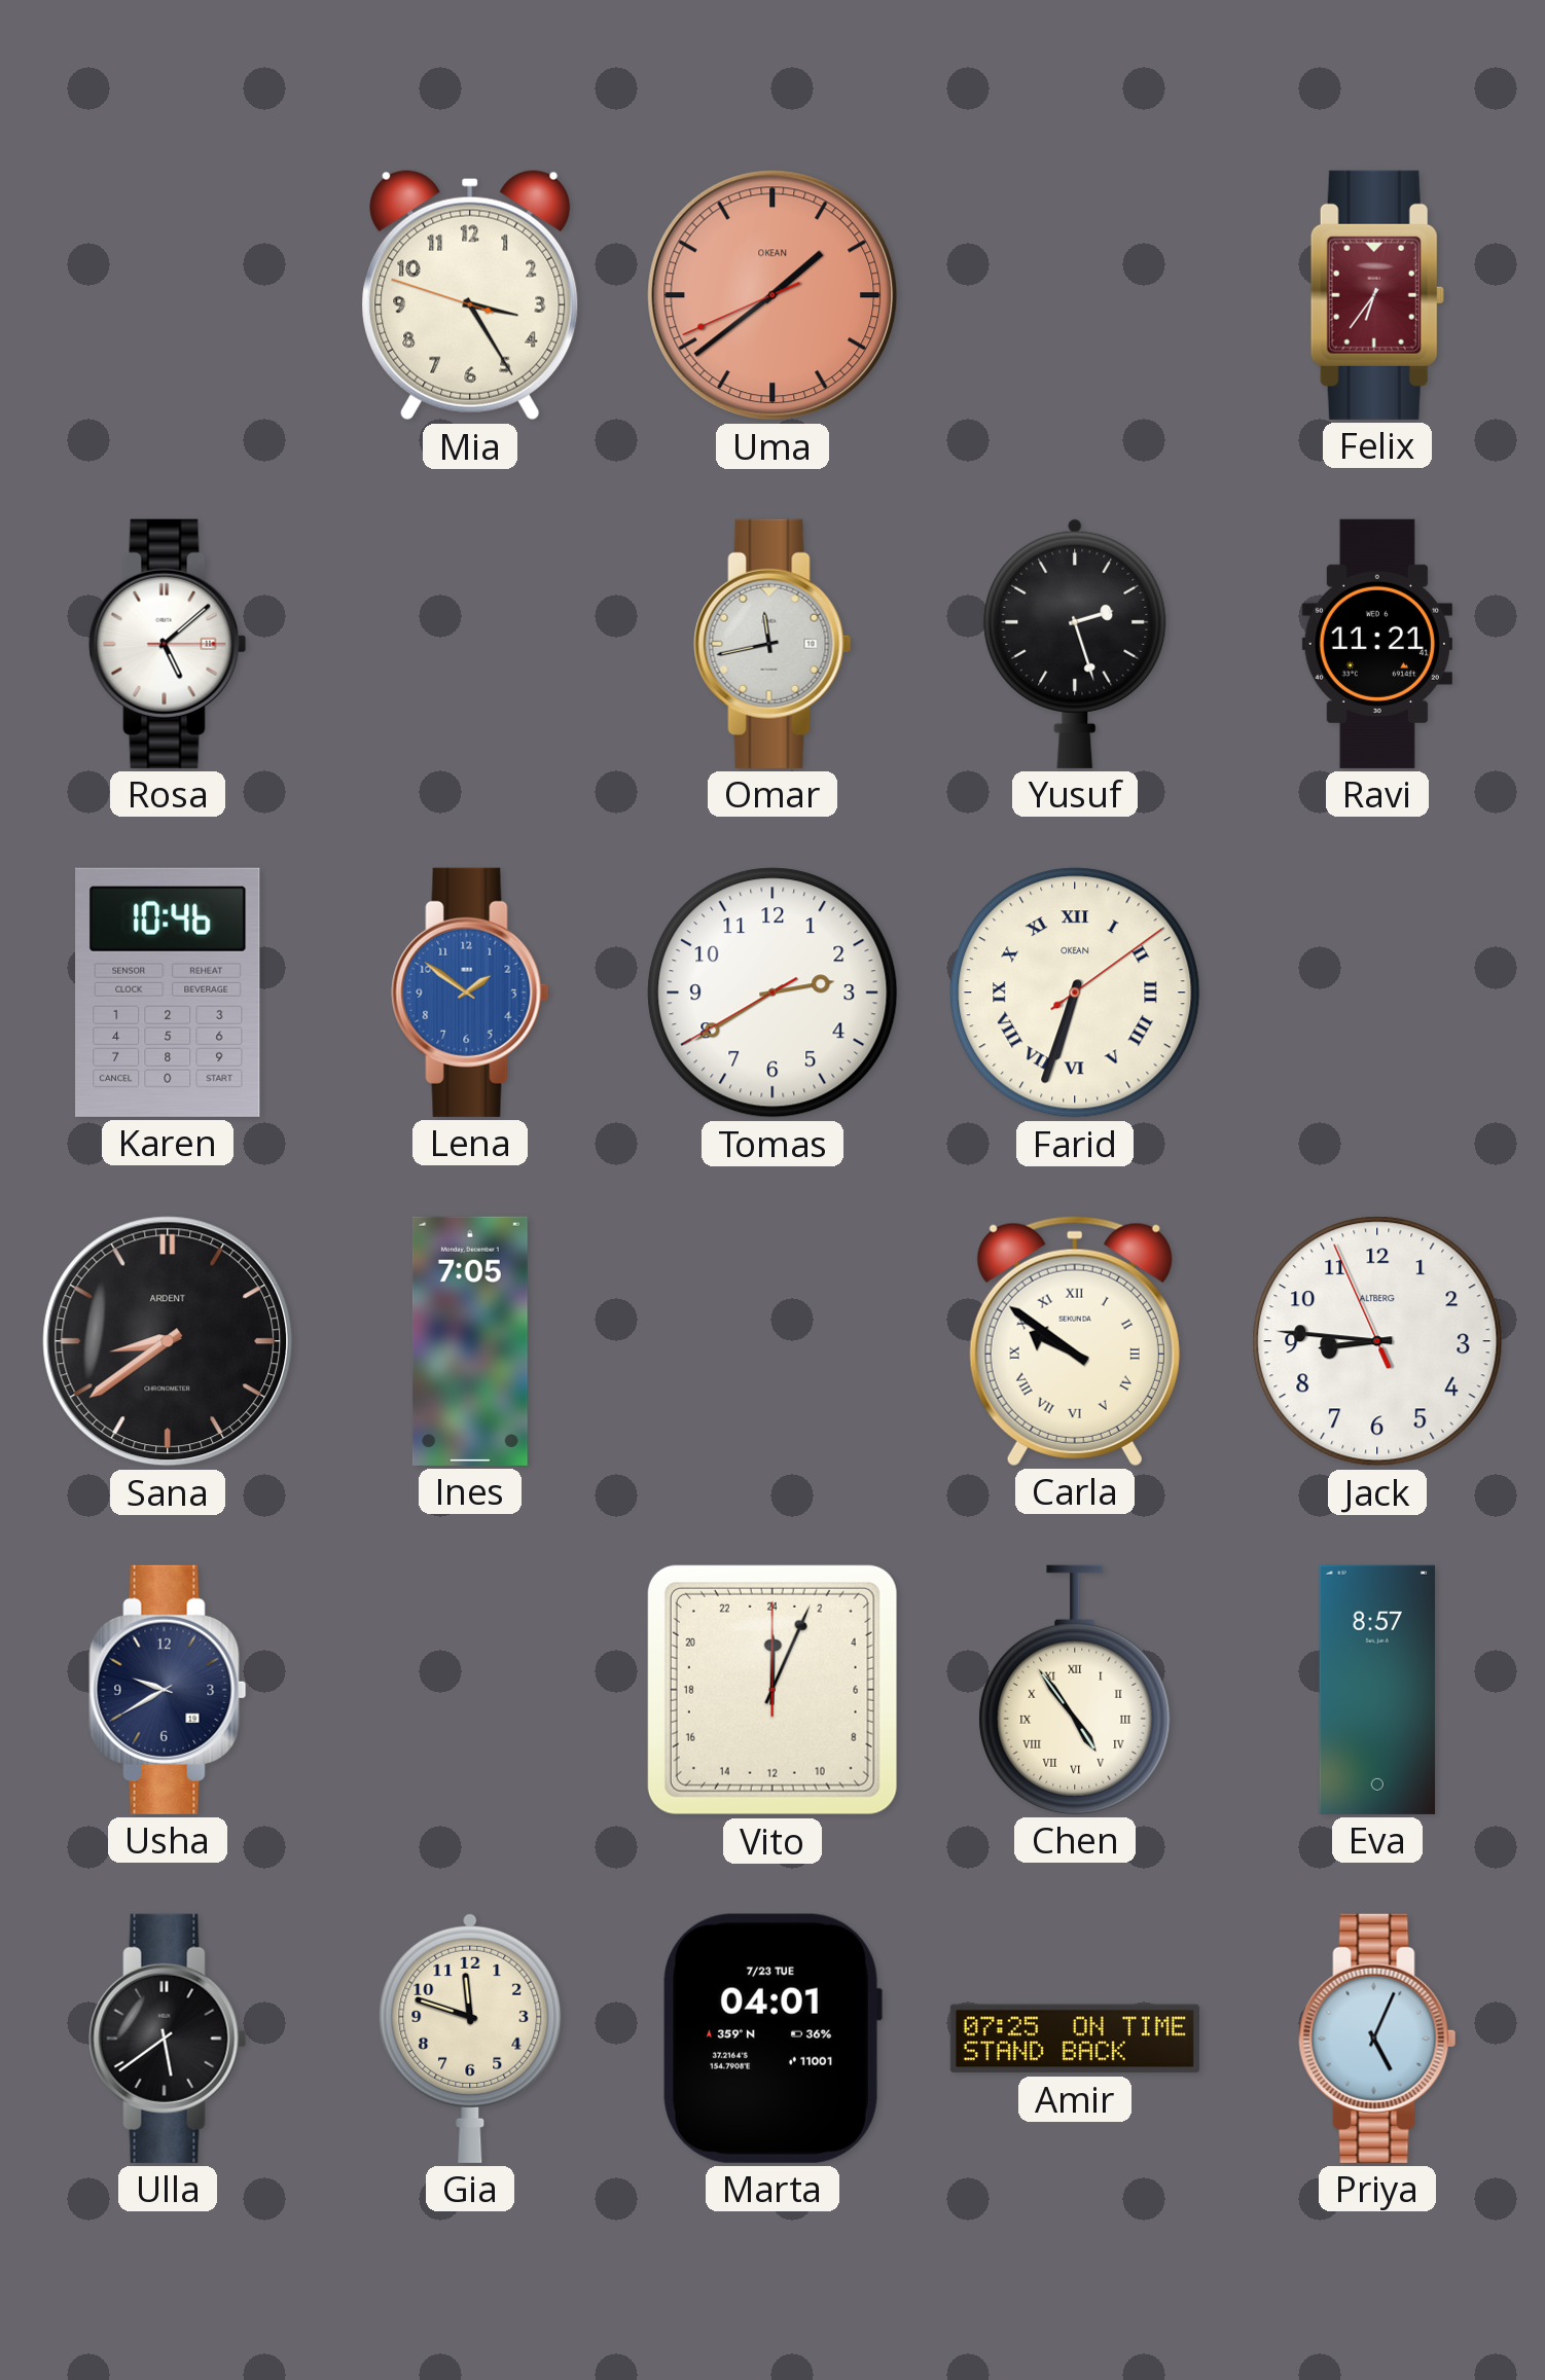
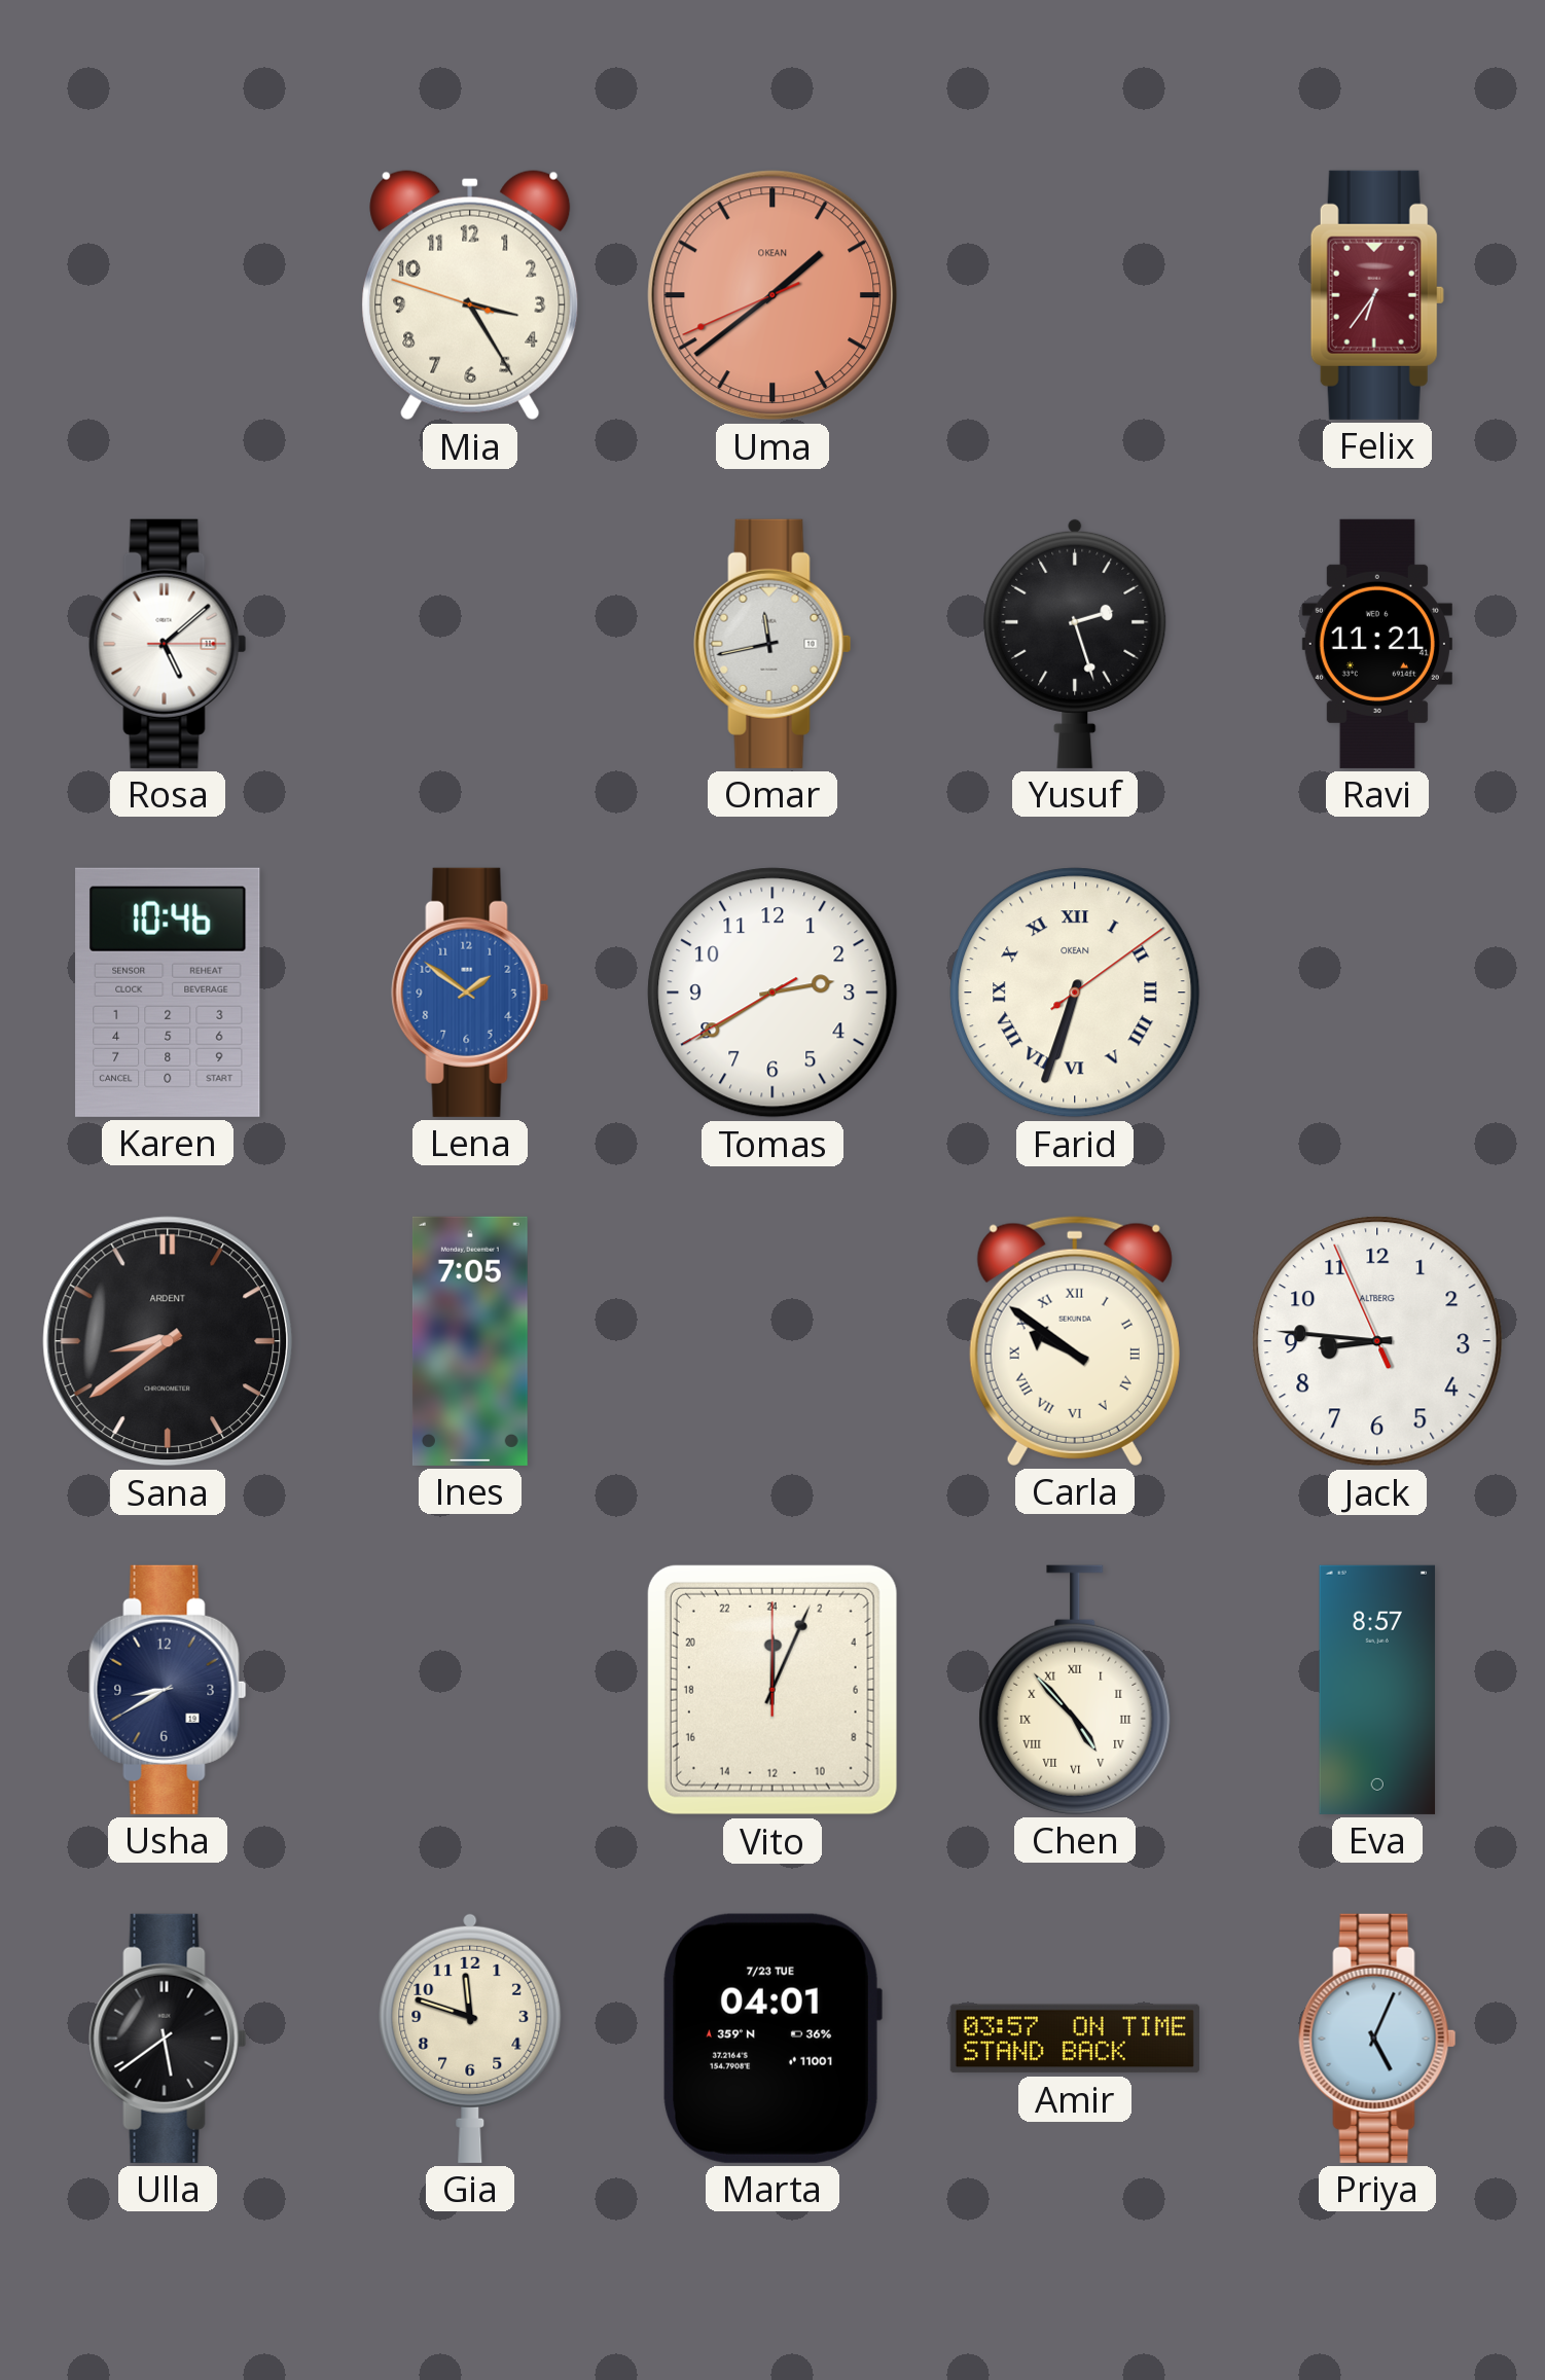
Usha: 9:40 -> 8:40
Chen: 4:54 -> 4:53
Amir: 07:25 -> 03:57
